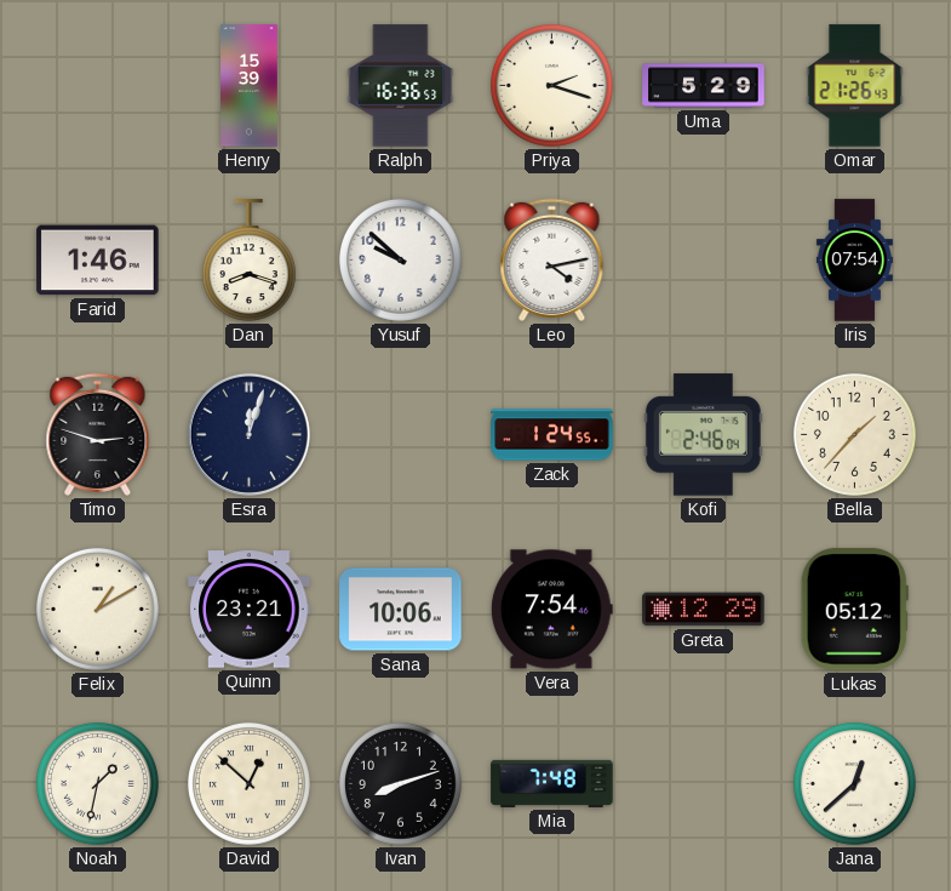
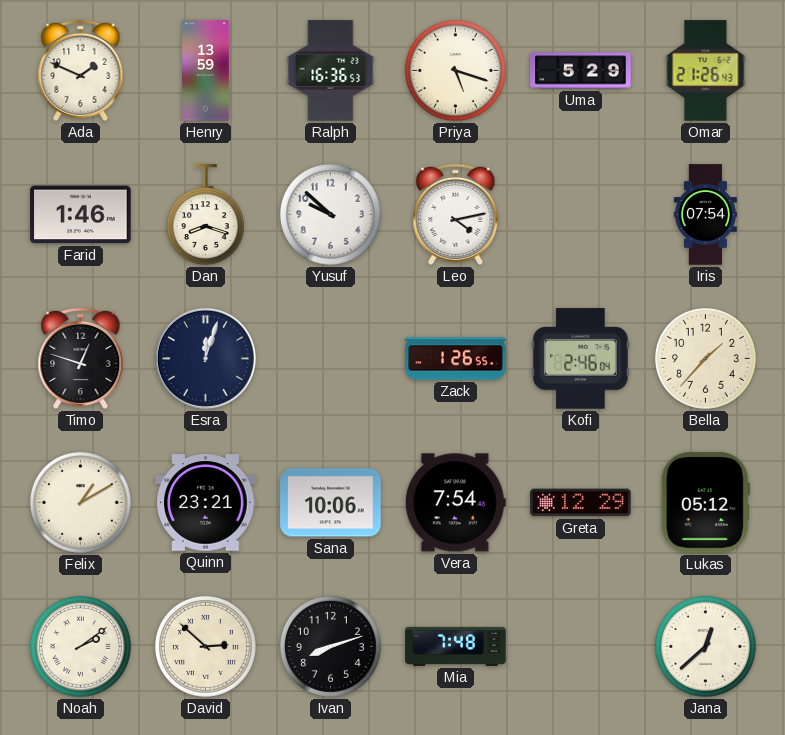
Ada: none -> 1:49
Henry: 15:39 -> 13:59
Priya: 2:18 -> 5:18
Timo: 2:48 -> 12:48
Zack: 1:24 -> 1:26
Noah: 1:32 -> 2:09
David: 12:52 -> 2:52
